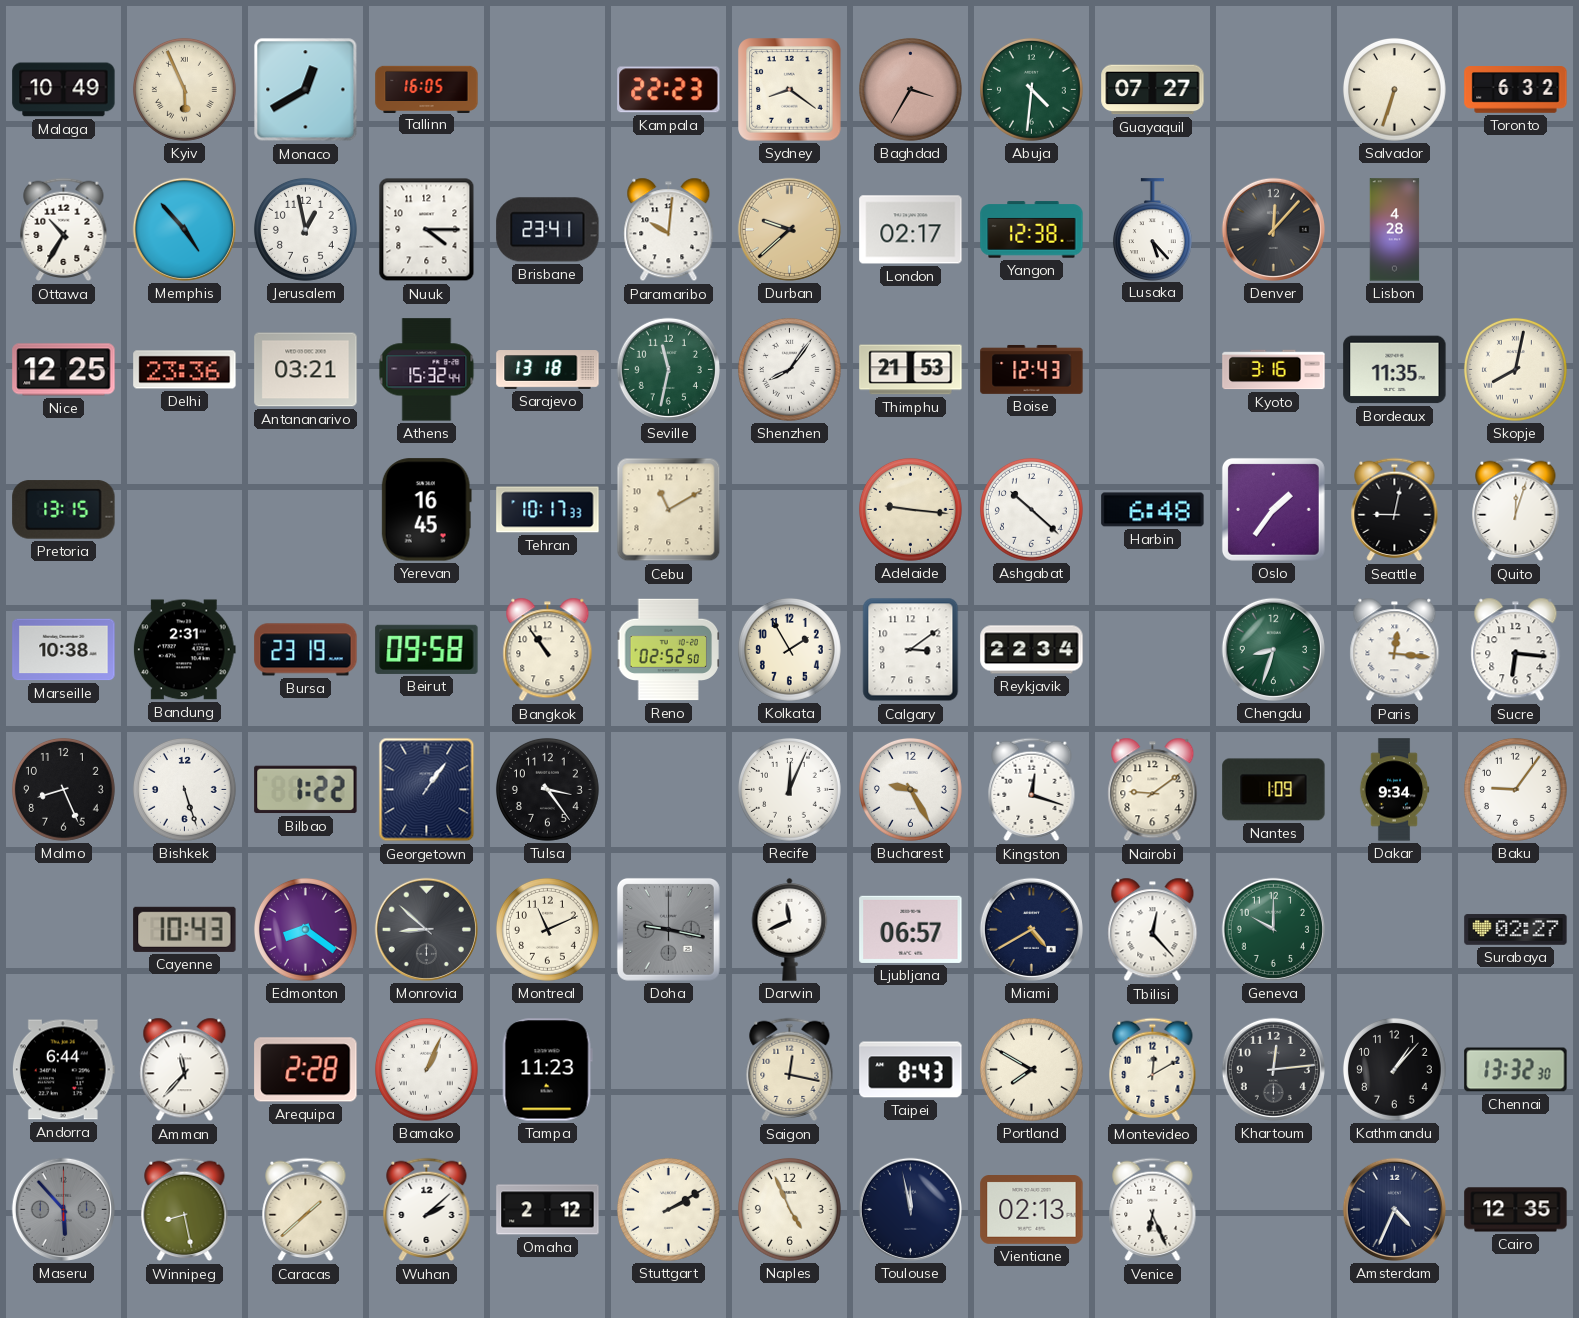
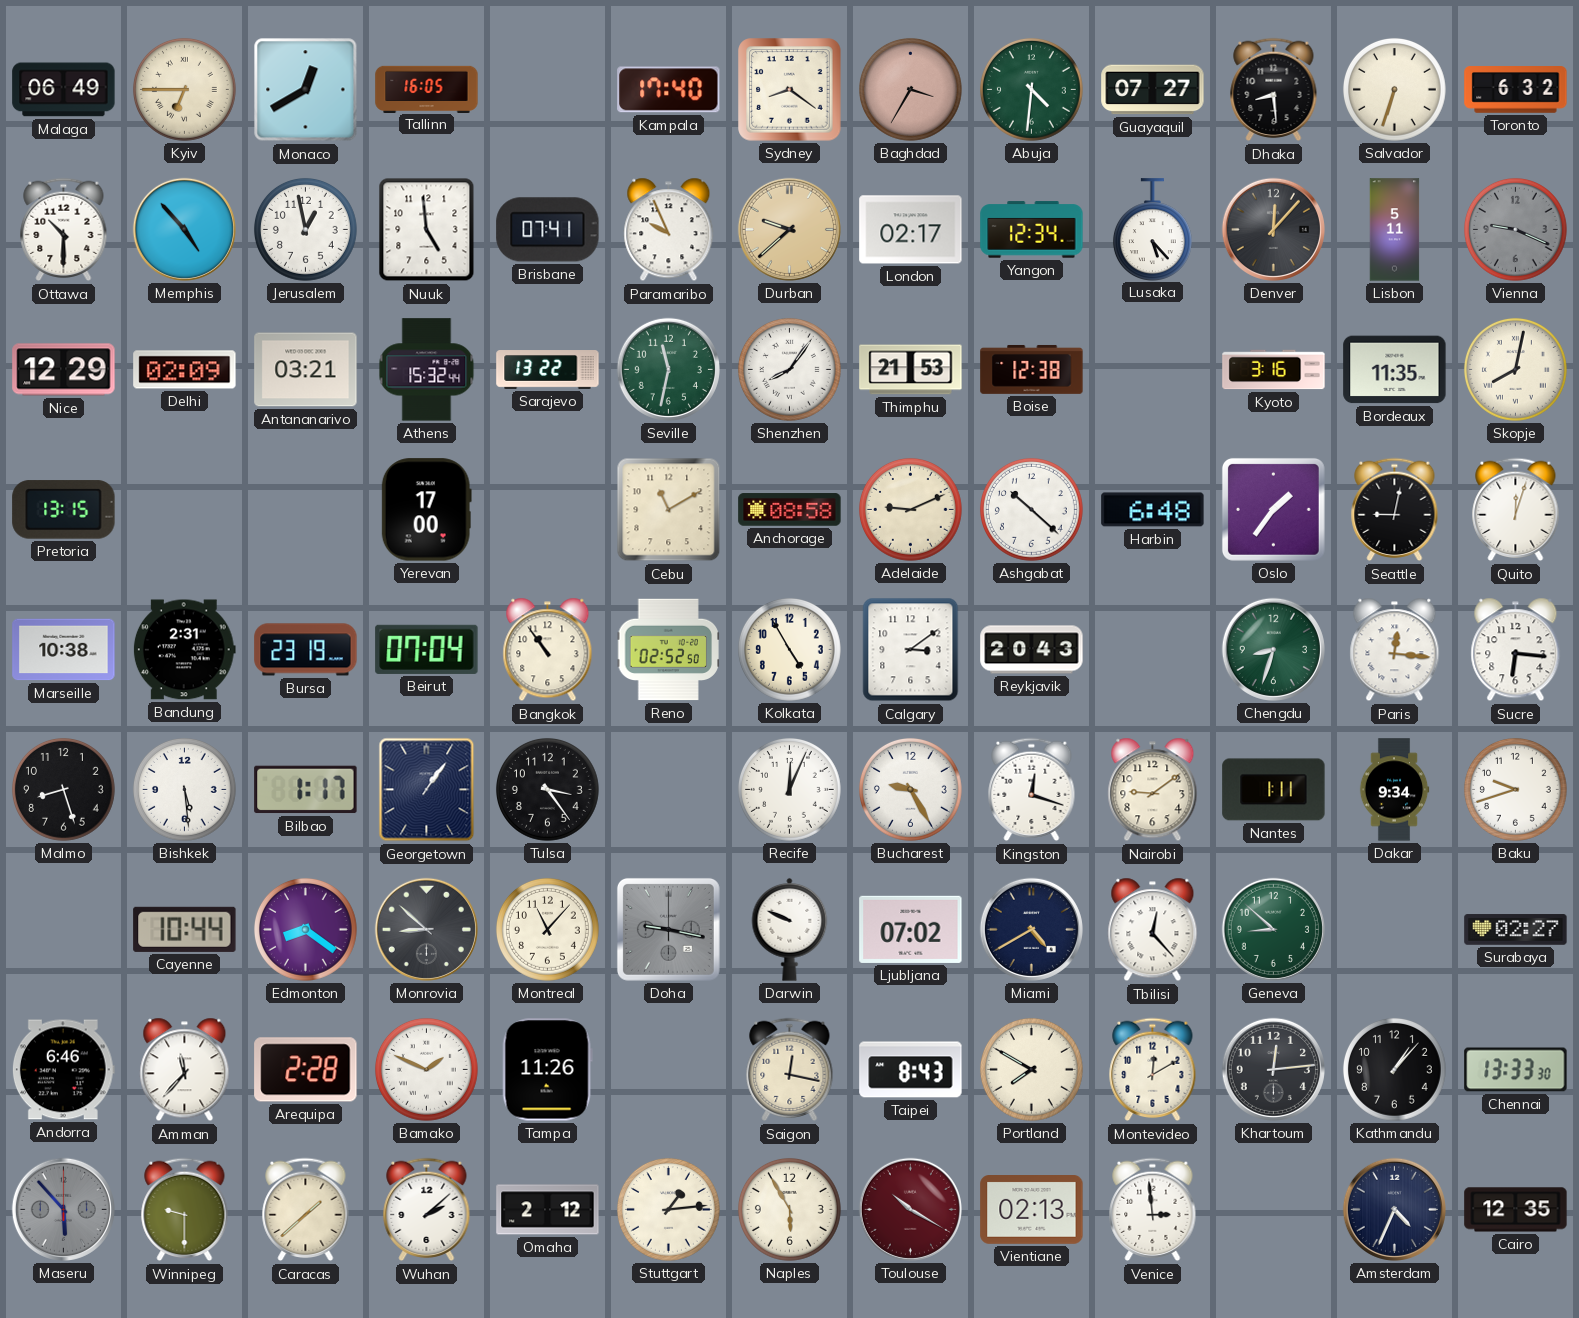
Malaga: 10:49 -> 06:49
Kyiv: 5:56 -> 6:45
Kampala: 22:23 -> 17:40
Dhaka: none -> 8:29
Ottawa: 10:35 -> 10:30
Nuuk: 4:15 -> 4:59
Brisbane: 23:41 -> 07:41
Paramaribo: 10:01 -> 9:56
Yangon: 12:38 -> 12:34
Lisbon: 4:28 -> 5:11
Vienna: none -> 9:19
Nice: 12:25 -> 12:29
Delhi: 23:36 -> 02:09
Sarajevo: 13:18 -> 13:22
Boise: 12:43 -> 12:38
Yerevan: 16:45 -> 17:00
Tehran: 10:17 -> none
Anchorage: none -> 08:58
Adelaide: 9:16 -> 9:11
Beirut: 09:58 -> 07:04
Kolkata: 1:55 -> 4:55
Reykjavik: 22:34 -> 20:43
Malmo: 8:26 -> 8:27
Bishkek: 5:27 -> 5:29
Bilbao: 1:22 -> 1:17
Nantes: 1:09 -> 1:11
Baku: 9:06 -> 9:42
Cayenne: 10:43 -> 10:44
Montreal: 11:11 -> 11:07
Darwin: 11:41 -> 9:49
Ljubljana: 06:57 -> 07:02
Geneva: 10:00 -> 8:52
Andorra: 6:44 -> 6:46
Bamako: 1:04 -> 1:49
Tampa: 11:23 -> 11:26
Chennai: 13:32 -> 13:33
Winnipeg: 8:28 -> 9:30
Stuttgart: 2:10 -> 1:14
Naples: 4:56 -> 5:55
Toulouse: 11:58 -> 10:20
Toulouse dial: navy -> burgundy
Venice: 6:26 -> 2:59
